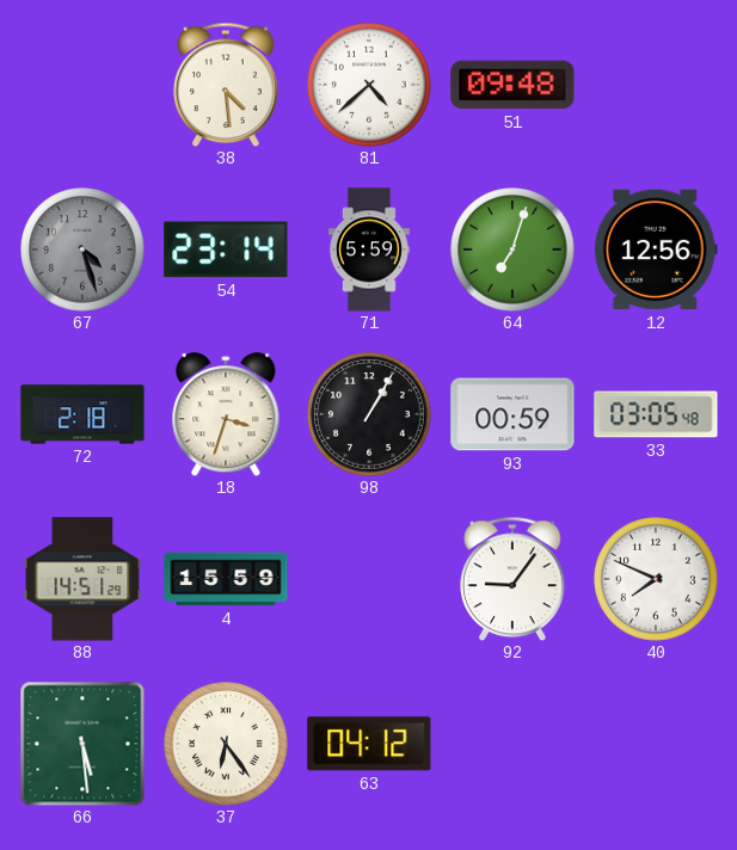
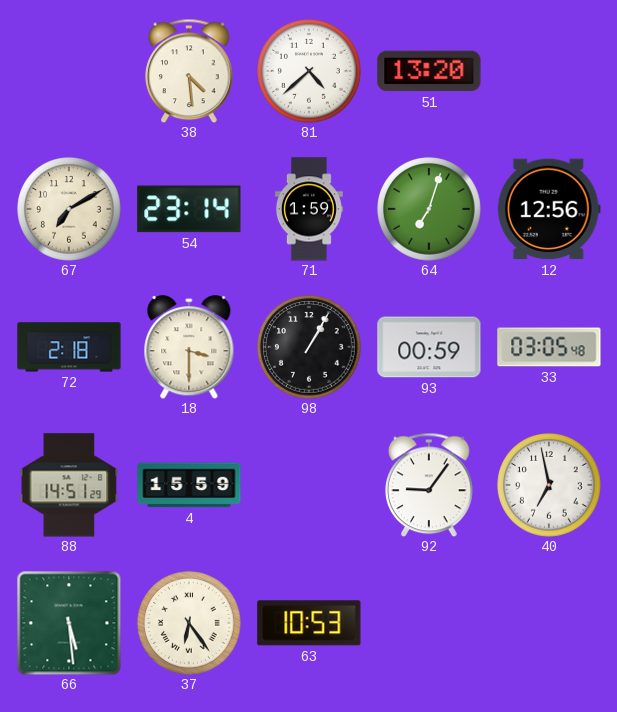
51: 09:48 -> 13:20
67: 4:27 -> 7:10
67 dial: grey -> cream
71: 5:59 -> 1:59
18: 3:33 -> 3:30
40: 7:49 -> 6:58
63: 04:12 -> 10:53
